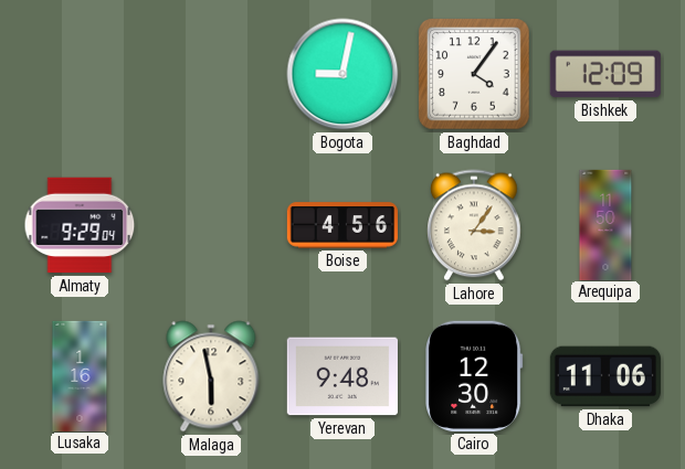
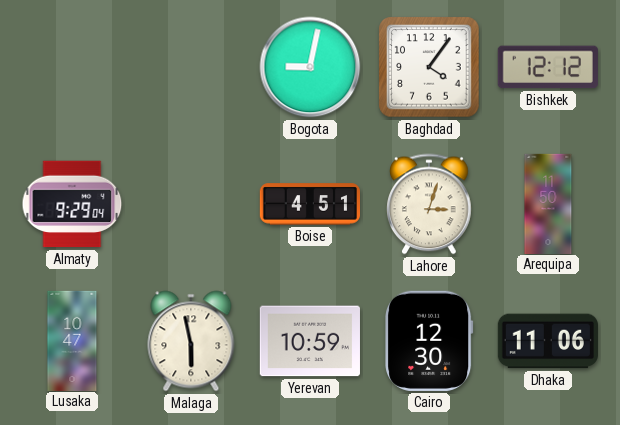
Bishkek: 12:09 -> 12:12
Boise: 4:56 -> 4:51
Lahore: 3:06 -> 3:03
Lusaka: 1:16 -> 10:47
Yerevan: 9:48 -> 10:59
